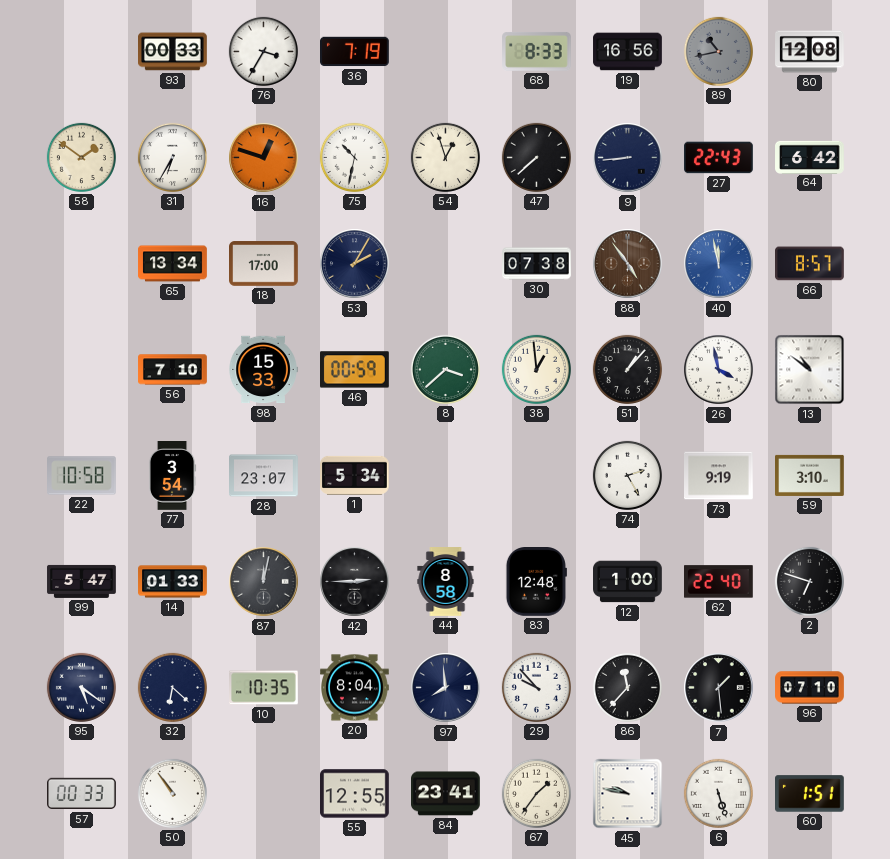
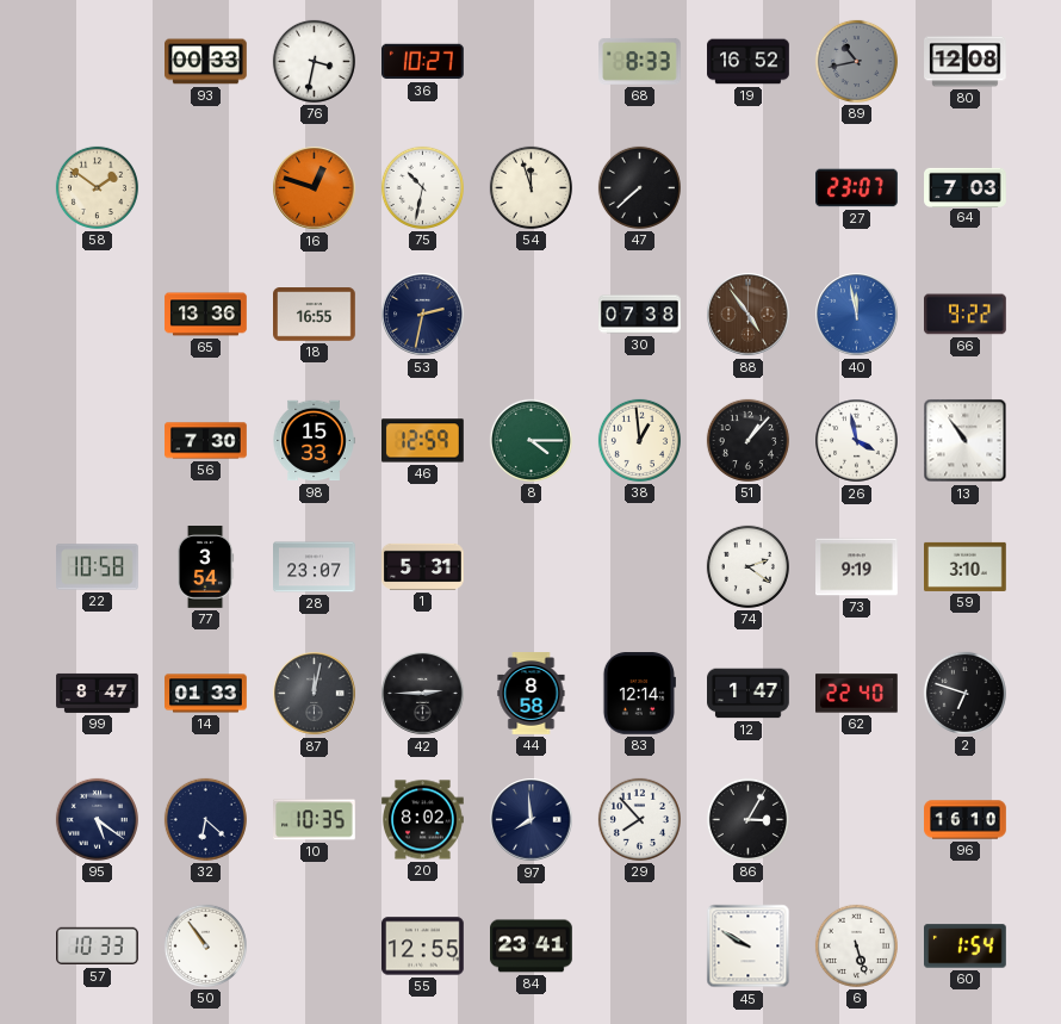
76: 3:35 -> 3:32
36: 7:19 -> 10:27
19: 16:56 -> 16:52
31: 6:35 -> none
54: 12:57 -> 11:57
9: 8:44 -> none
27: 22:43 -> 23:07
64: 6:42 -> 7:03
65: 13:34 -> 13:36
18: 17:00 -> 16:55
53: 2:05 -> 2:32
66: 8:57 -> 9:22
56: 7:10 -> 7:30
46: 00:59 -> 12:59
8: 3:38 -> 4:15
13: 10:51 -> 10:54
1: 5:34 -> 5:31
74: 2:25 -> 2:21
99: 5:47 -> 8:47
83: 12:48 -> 12:14
12: 1:00 -> 1:47
20: 8:04 -> 8:02
29: 9:53 -> 7:53
86: 11:37 -> 3:05
7: 1:29 -> none
96: 07:10 -> 16:10
57: 00:33 -> 10:33
67: 1:36 -> none
45: 9:47 -> 9:50
60: 1:51 -> 1:54
